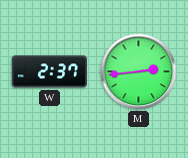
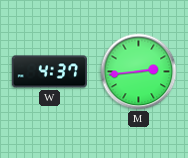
W: 2:37 -> 4:37
